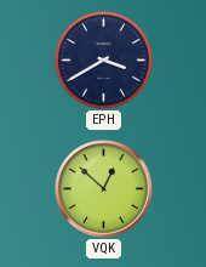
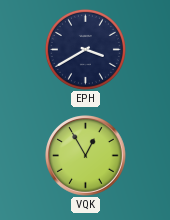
VQK: 12:52 -> 12:55
